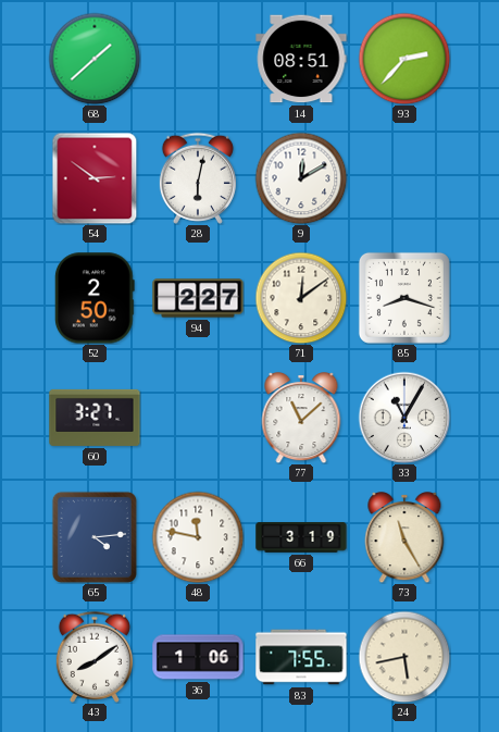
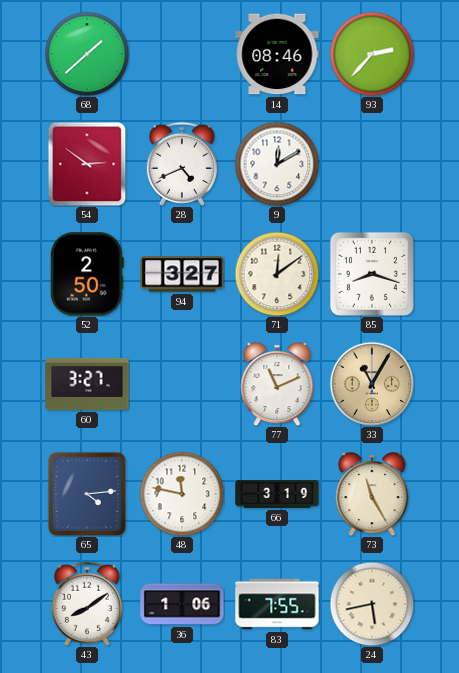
14: 08:51 -> 08:46
28: 6:02 -> 4:41
94: 2:27 -> 3:27
77: 11:08 -> 11:11
33 dial: white -> champagne
